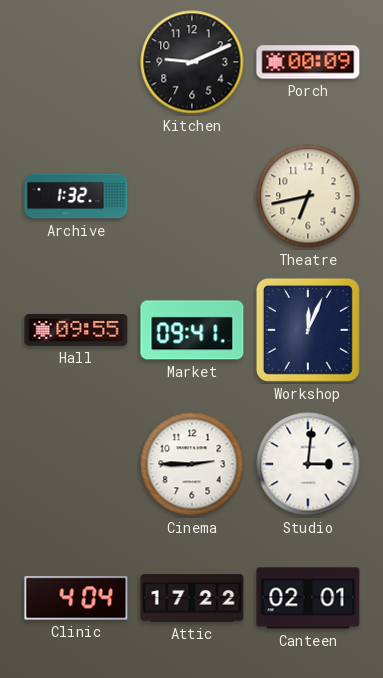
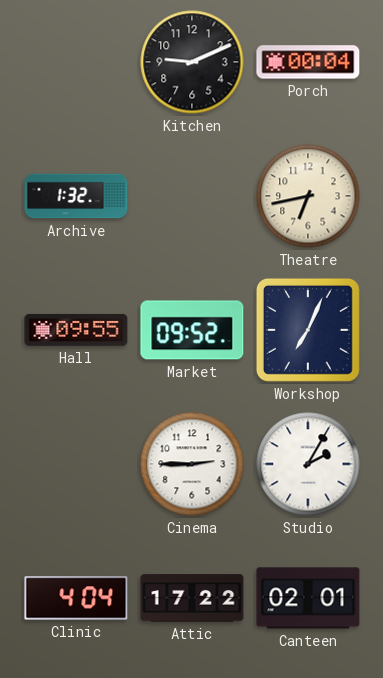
Porch: 00:09 -> 00:04
Market: 09:41 -> 09:52
Workshop: 12:04 -> 7:04
Studio: 3:01 -> 2:05
